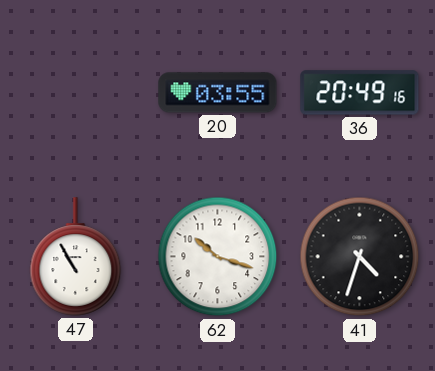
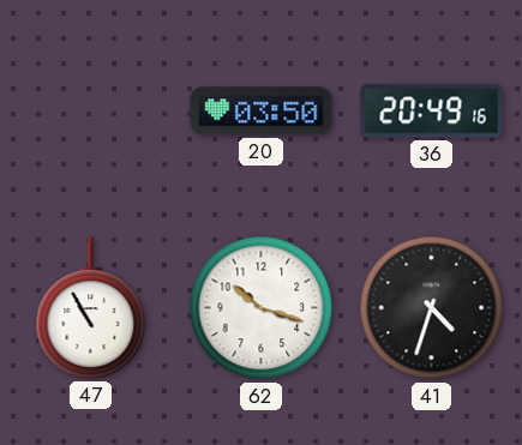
20: 03:55 -> 03:50
